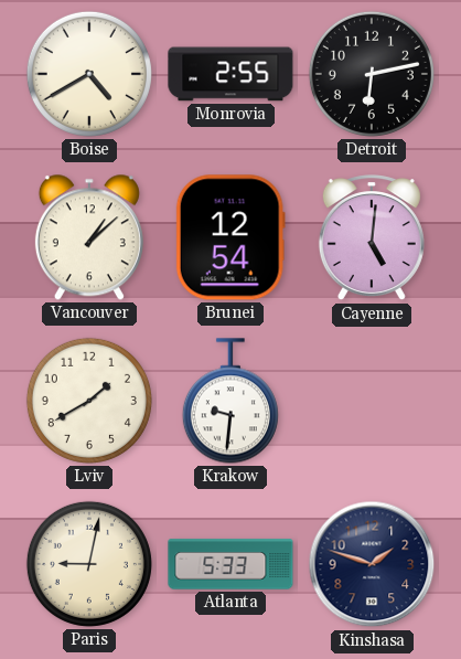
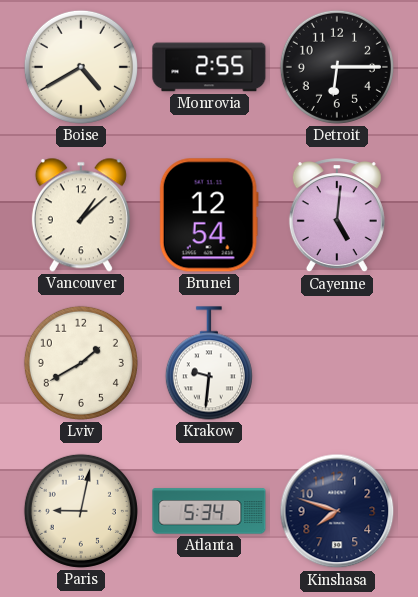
Detroit: 6:13 -> 6:15
Atlanta: 5:33 -> 5:34
Kinshasa: 1:48 -> 7:48
